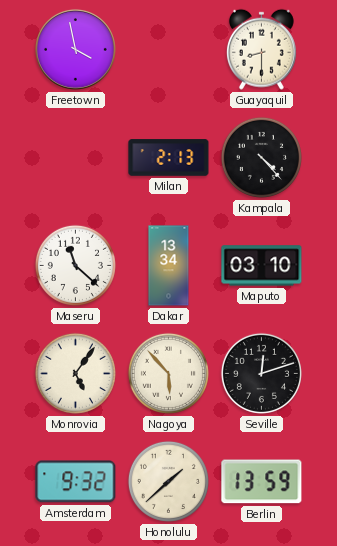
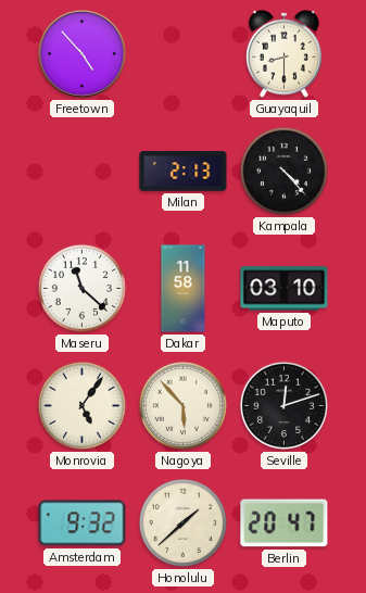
Freetown: 3:58 -> 4:53
Dakar: 13:34 -> 11:58
Berlin: 13:59 -> 20:47
